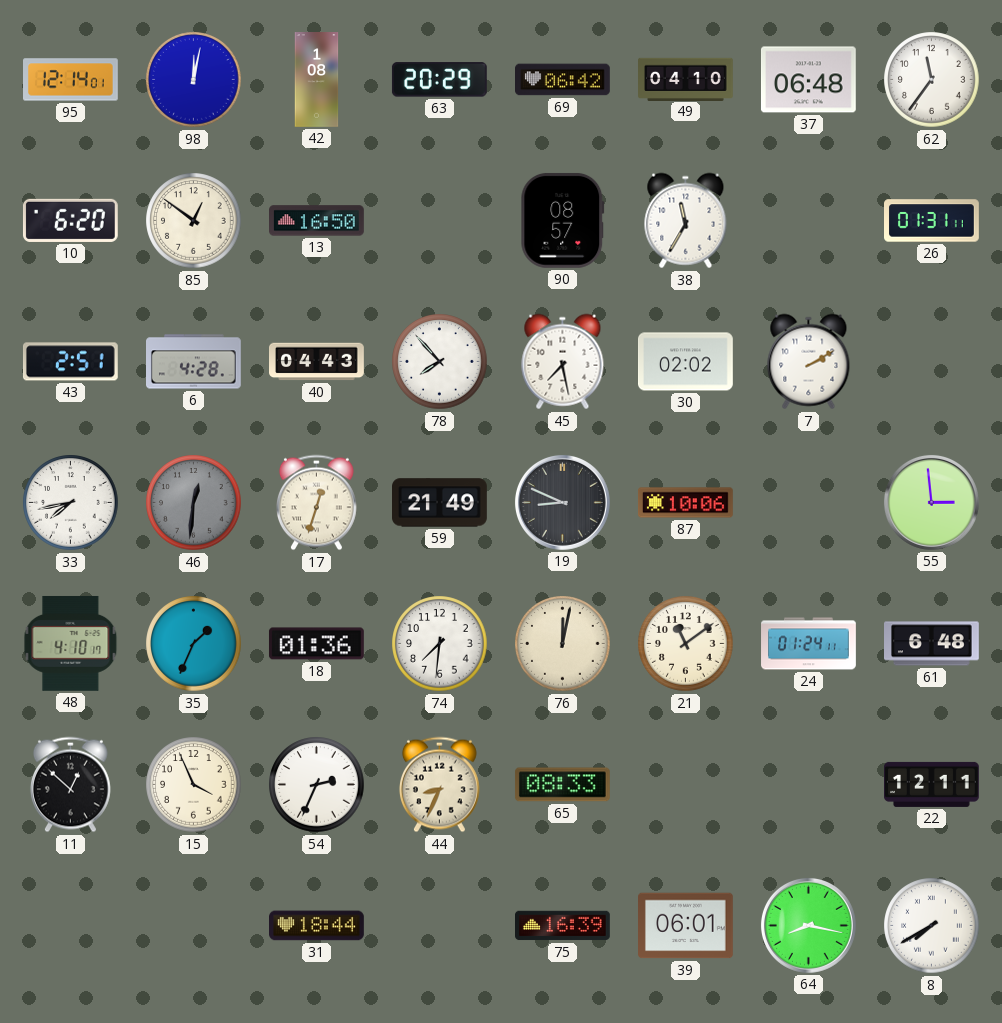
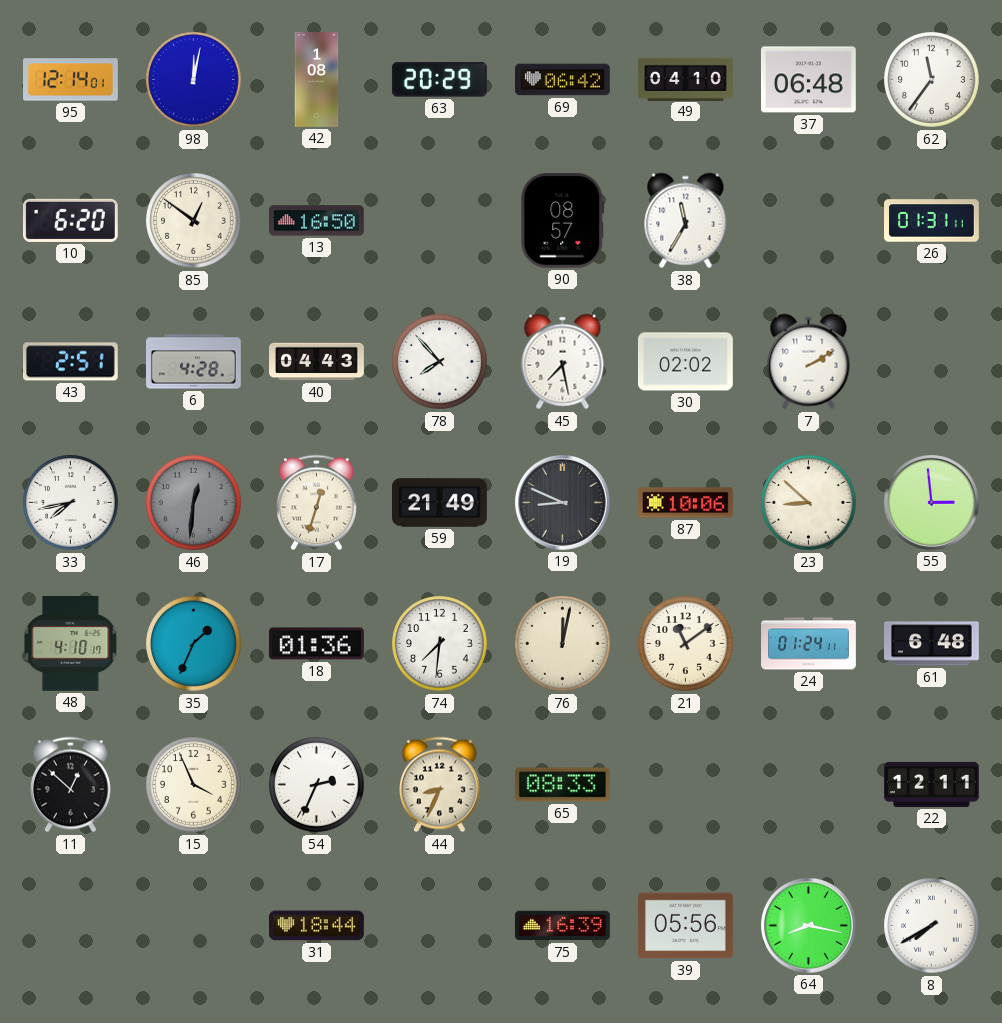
23: none -> 8:52
39: 06:01 -> 05:56
